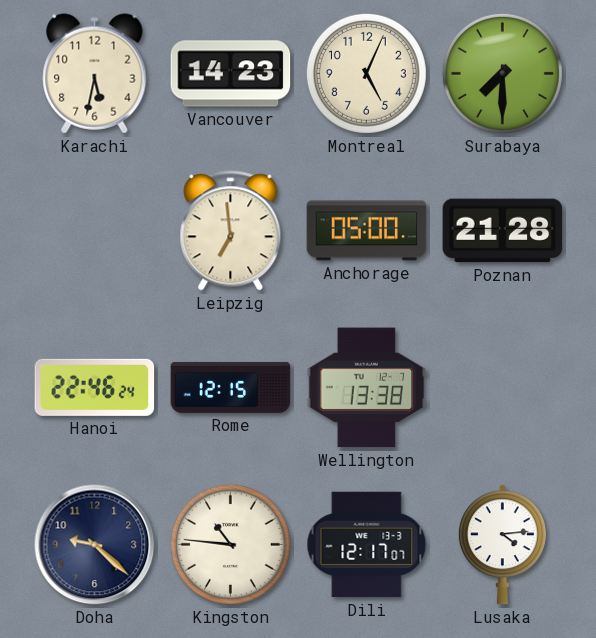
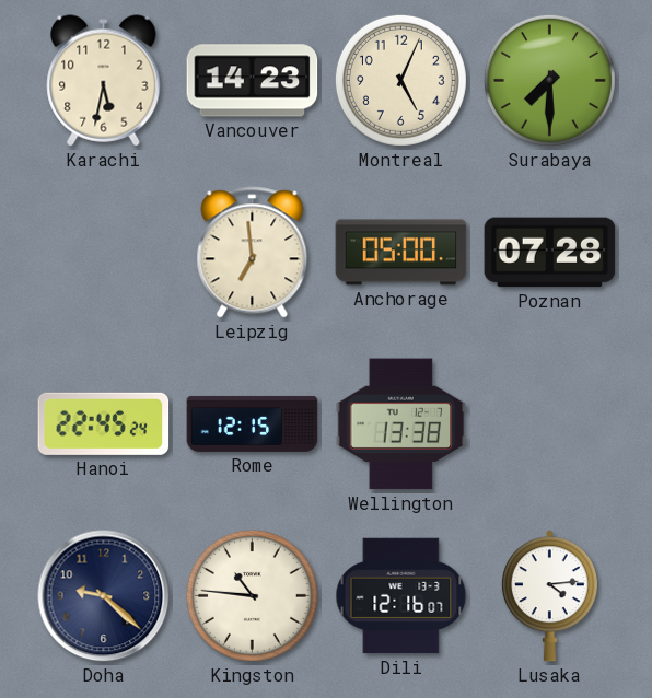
Poznan: 21:28 -> 07:28
Hanoi: 22:46 -> 22:45
Dili: 12:17 -> 12:16
